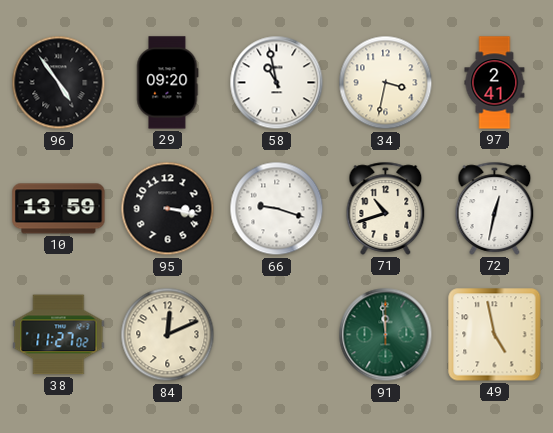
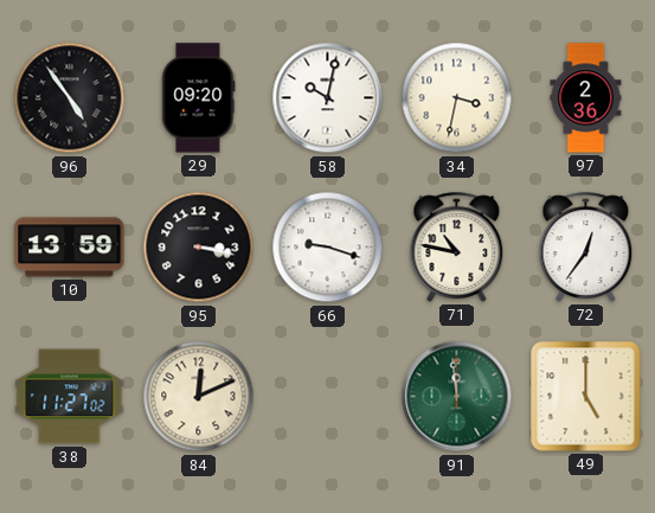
58: 10:58 -> 10:02
97: 2:41 -> 2:36
71: 10:42 -> 10:47
72: 12:32 -> 12:36
49: 4:58 -> 5:00
